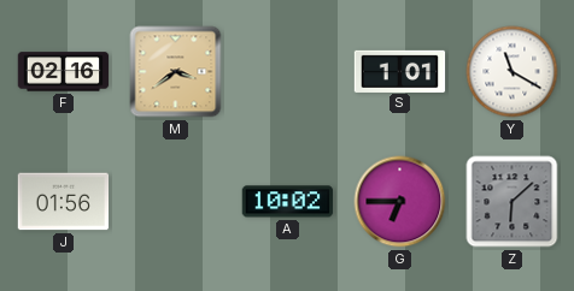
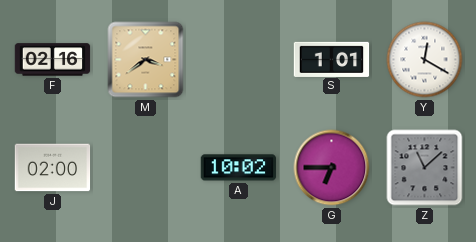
Y: 11:20 -> 12:20
J: 01:56 -> 02:00
Z: 6:08 -> 11:08
